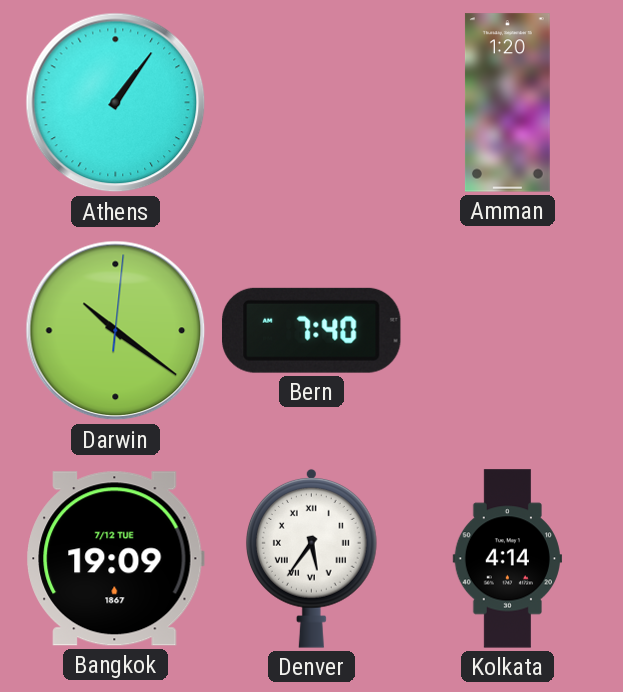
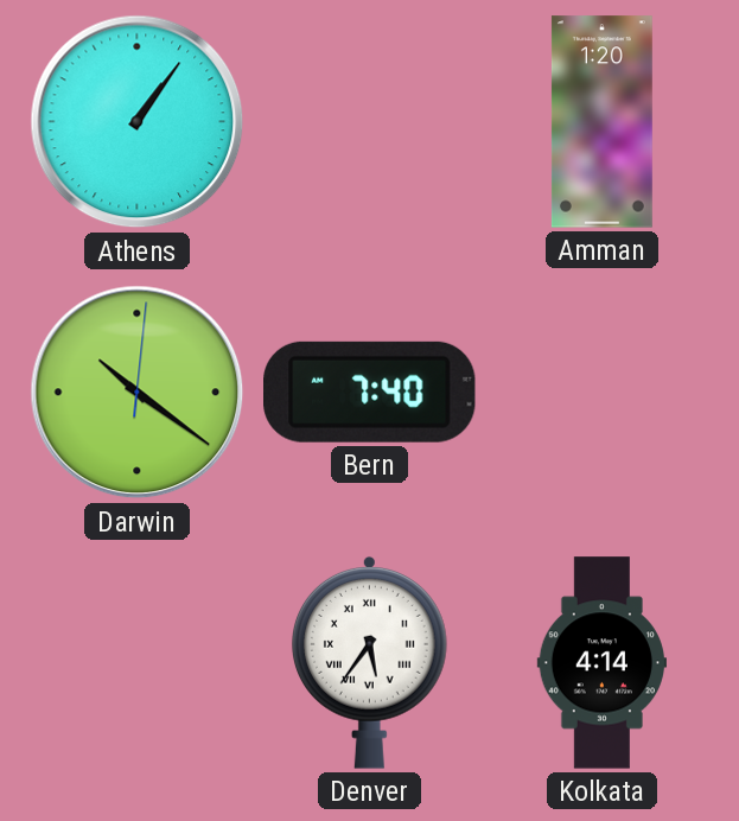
Bangkok: 19:09 -> none
